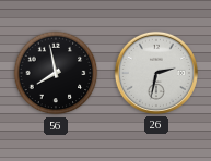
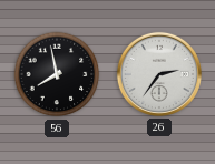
26: 2:32 -> 2:36
